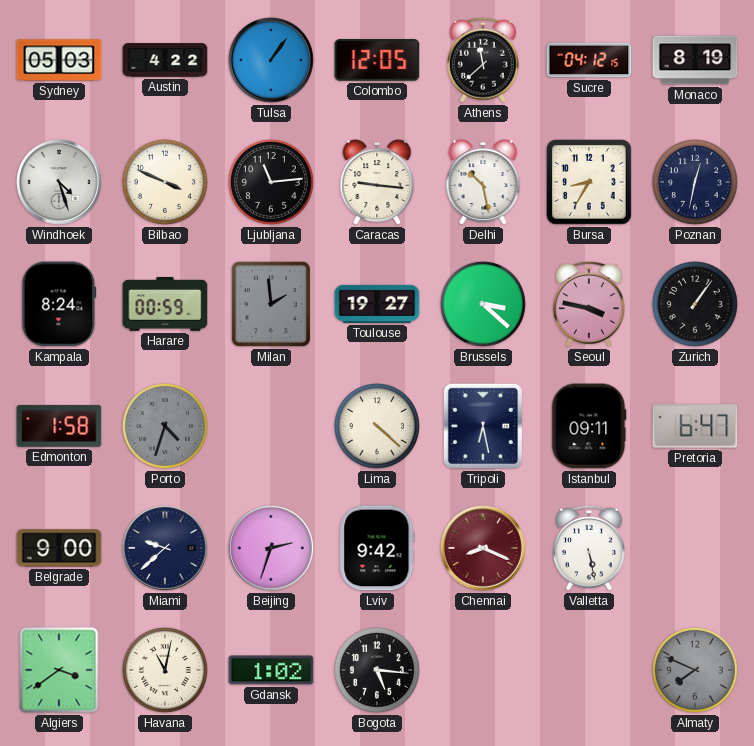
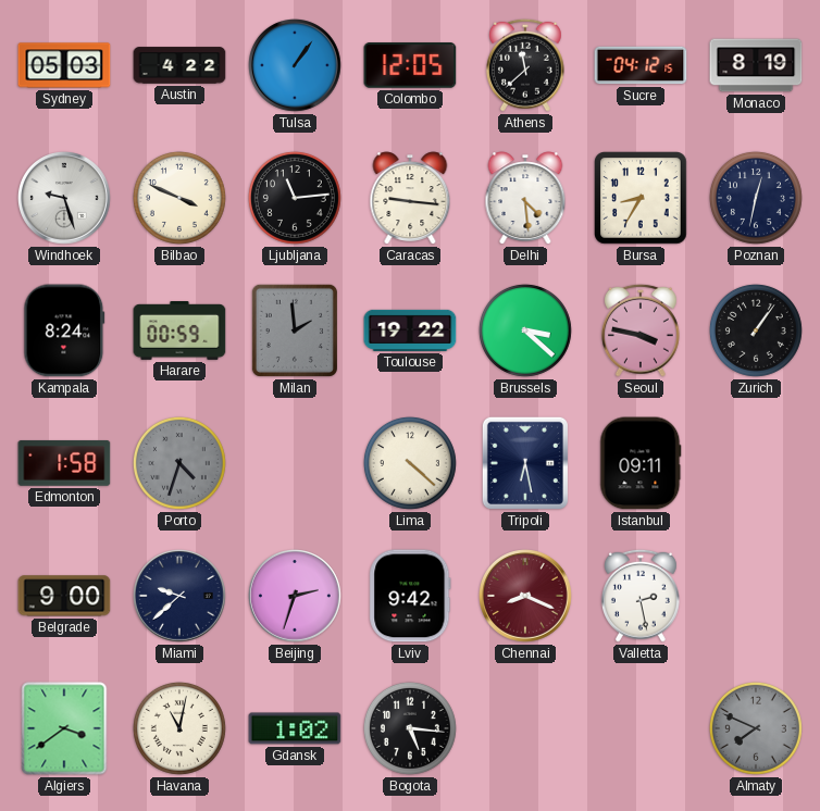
Windhoek: 4:27 -> 9:27
Delhi: 10:28 -> 4:29
Toulouse: 19:27 -> 19:22
Pretoria: 6:47 -> none
Valletta: 5:28 -> 2:28
